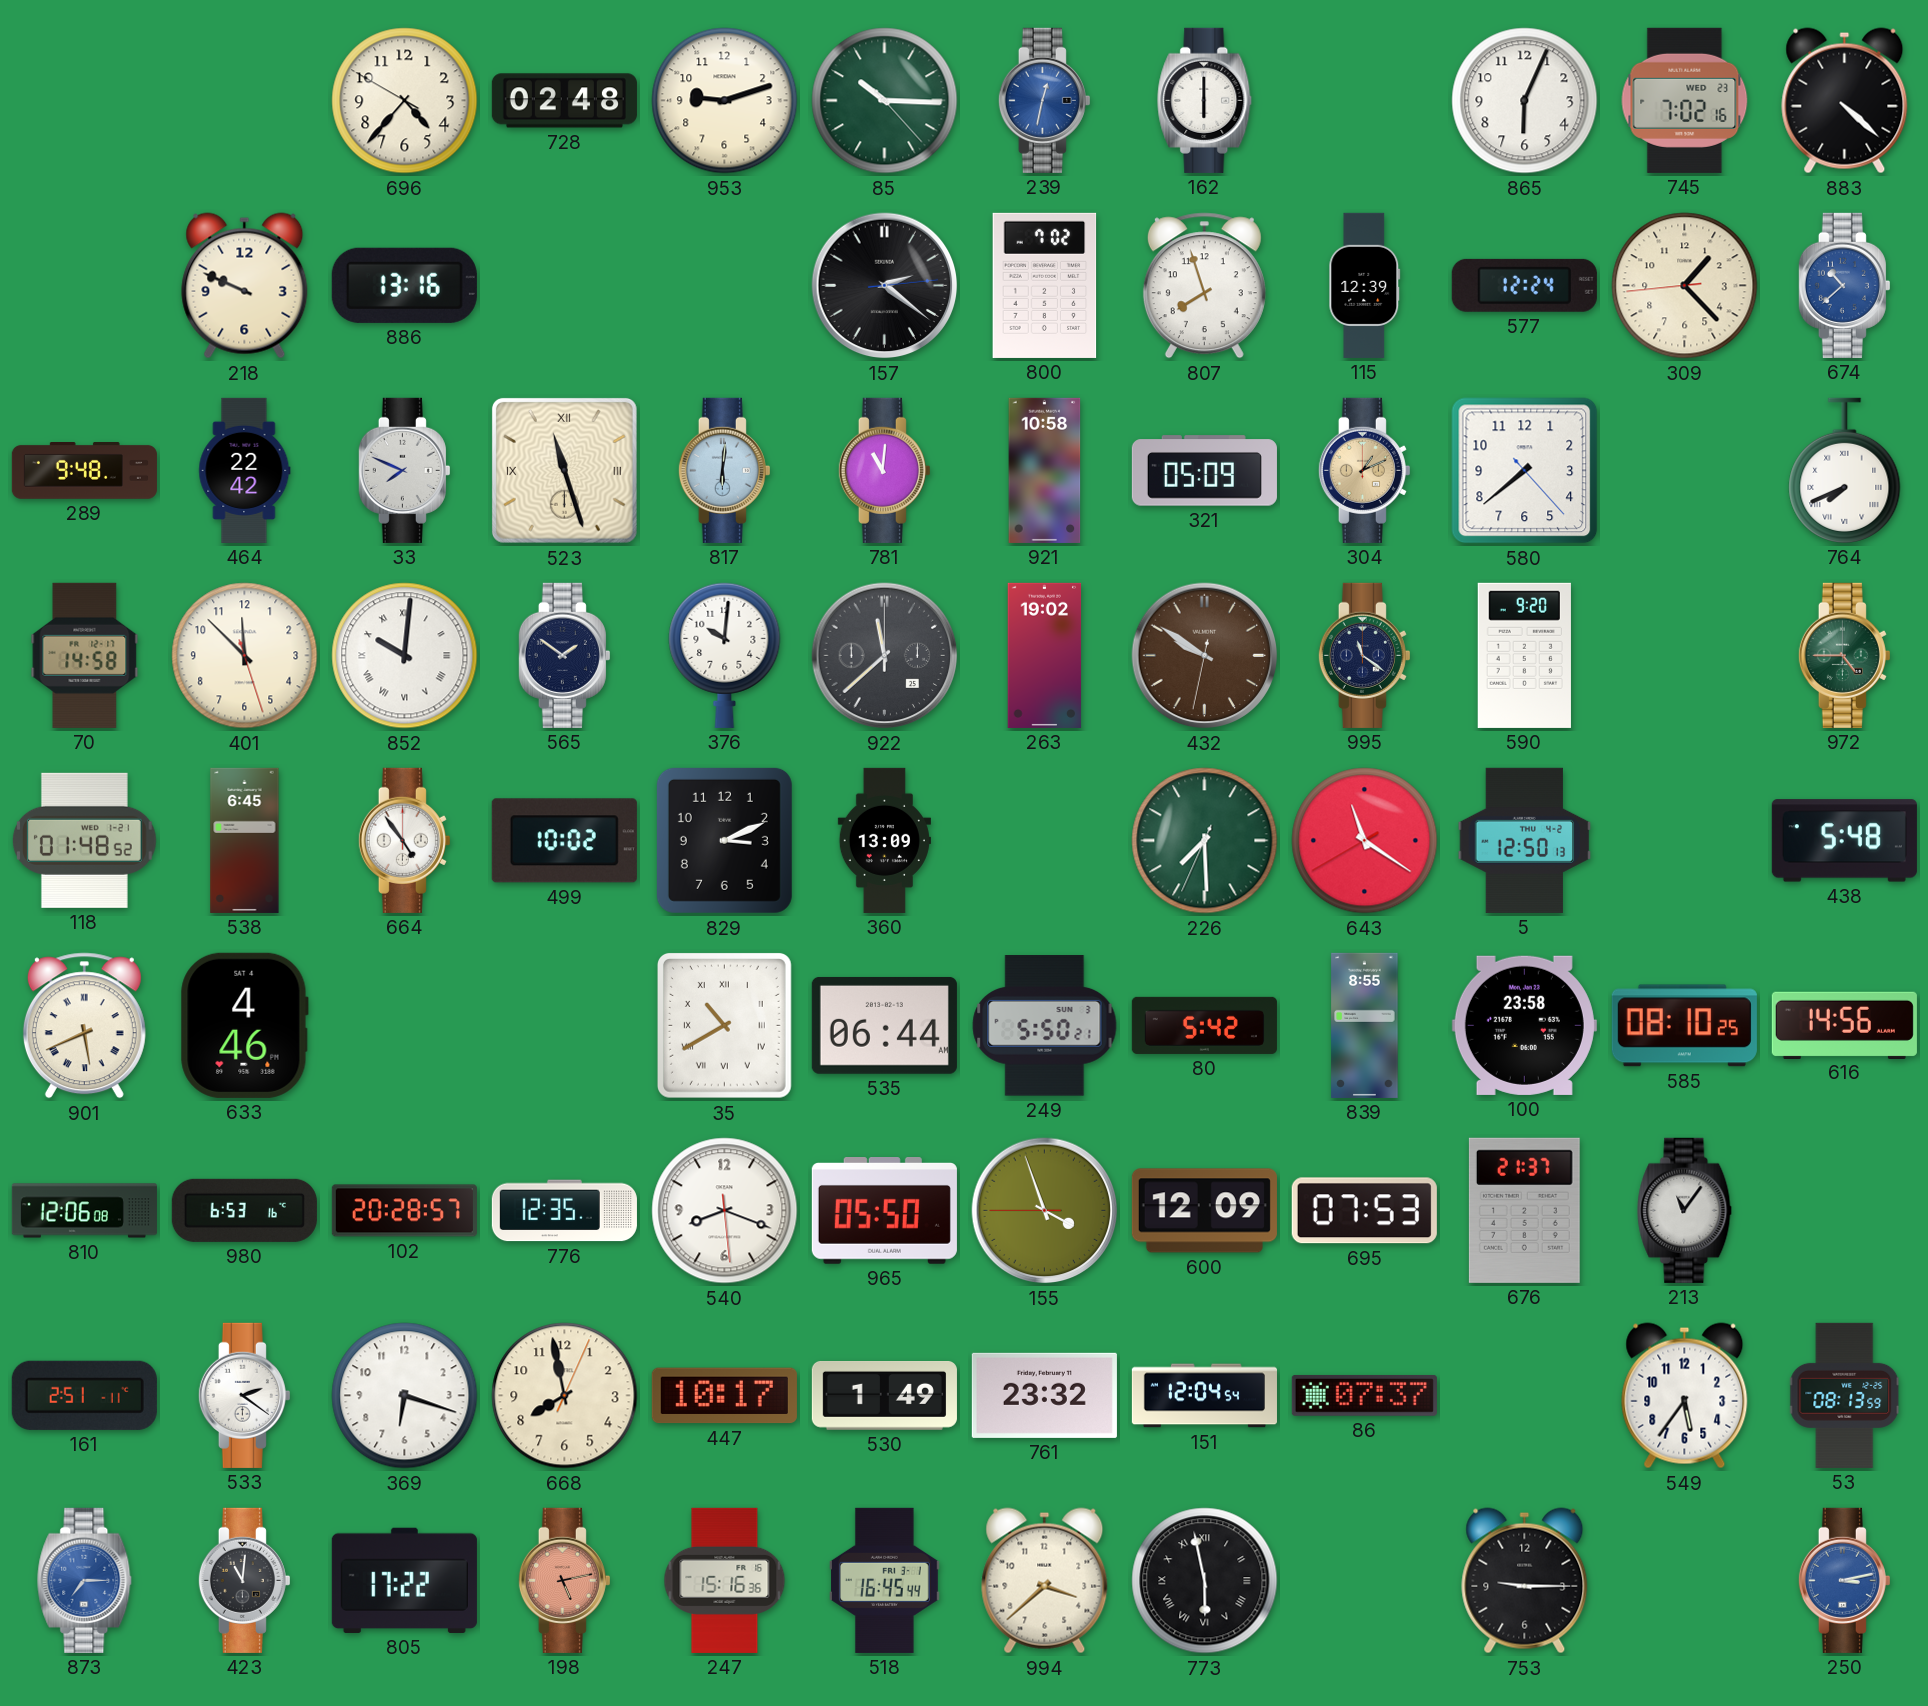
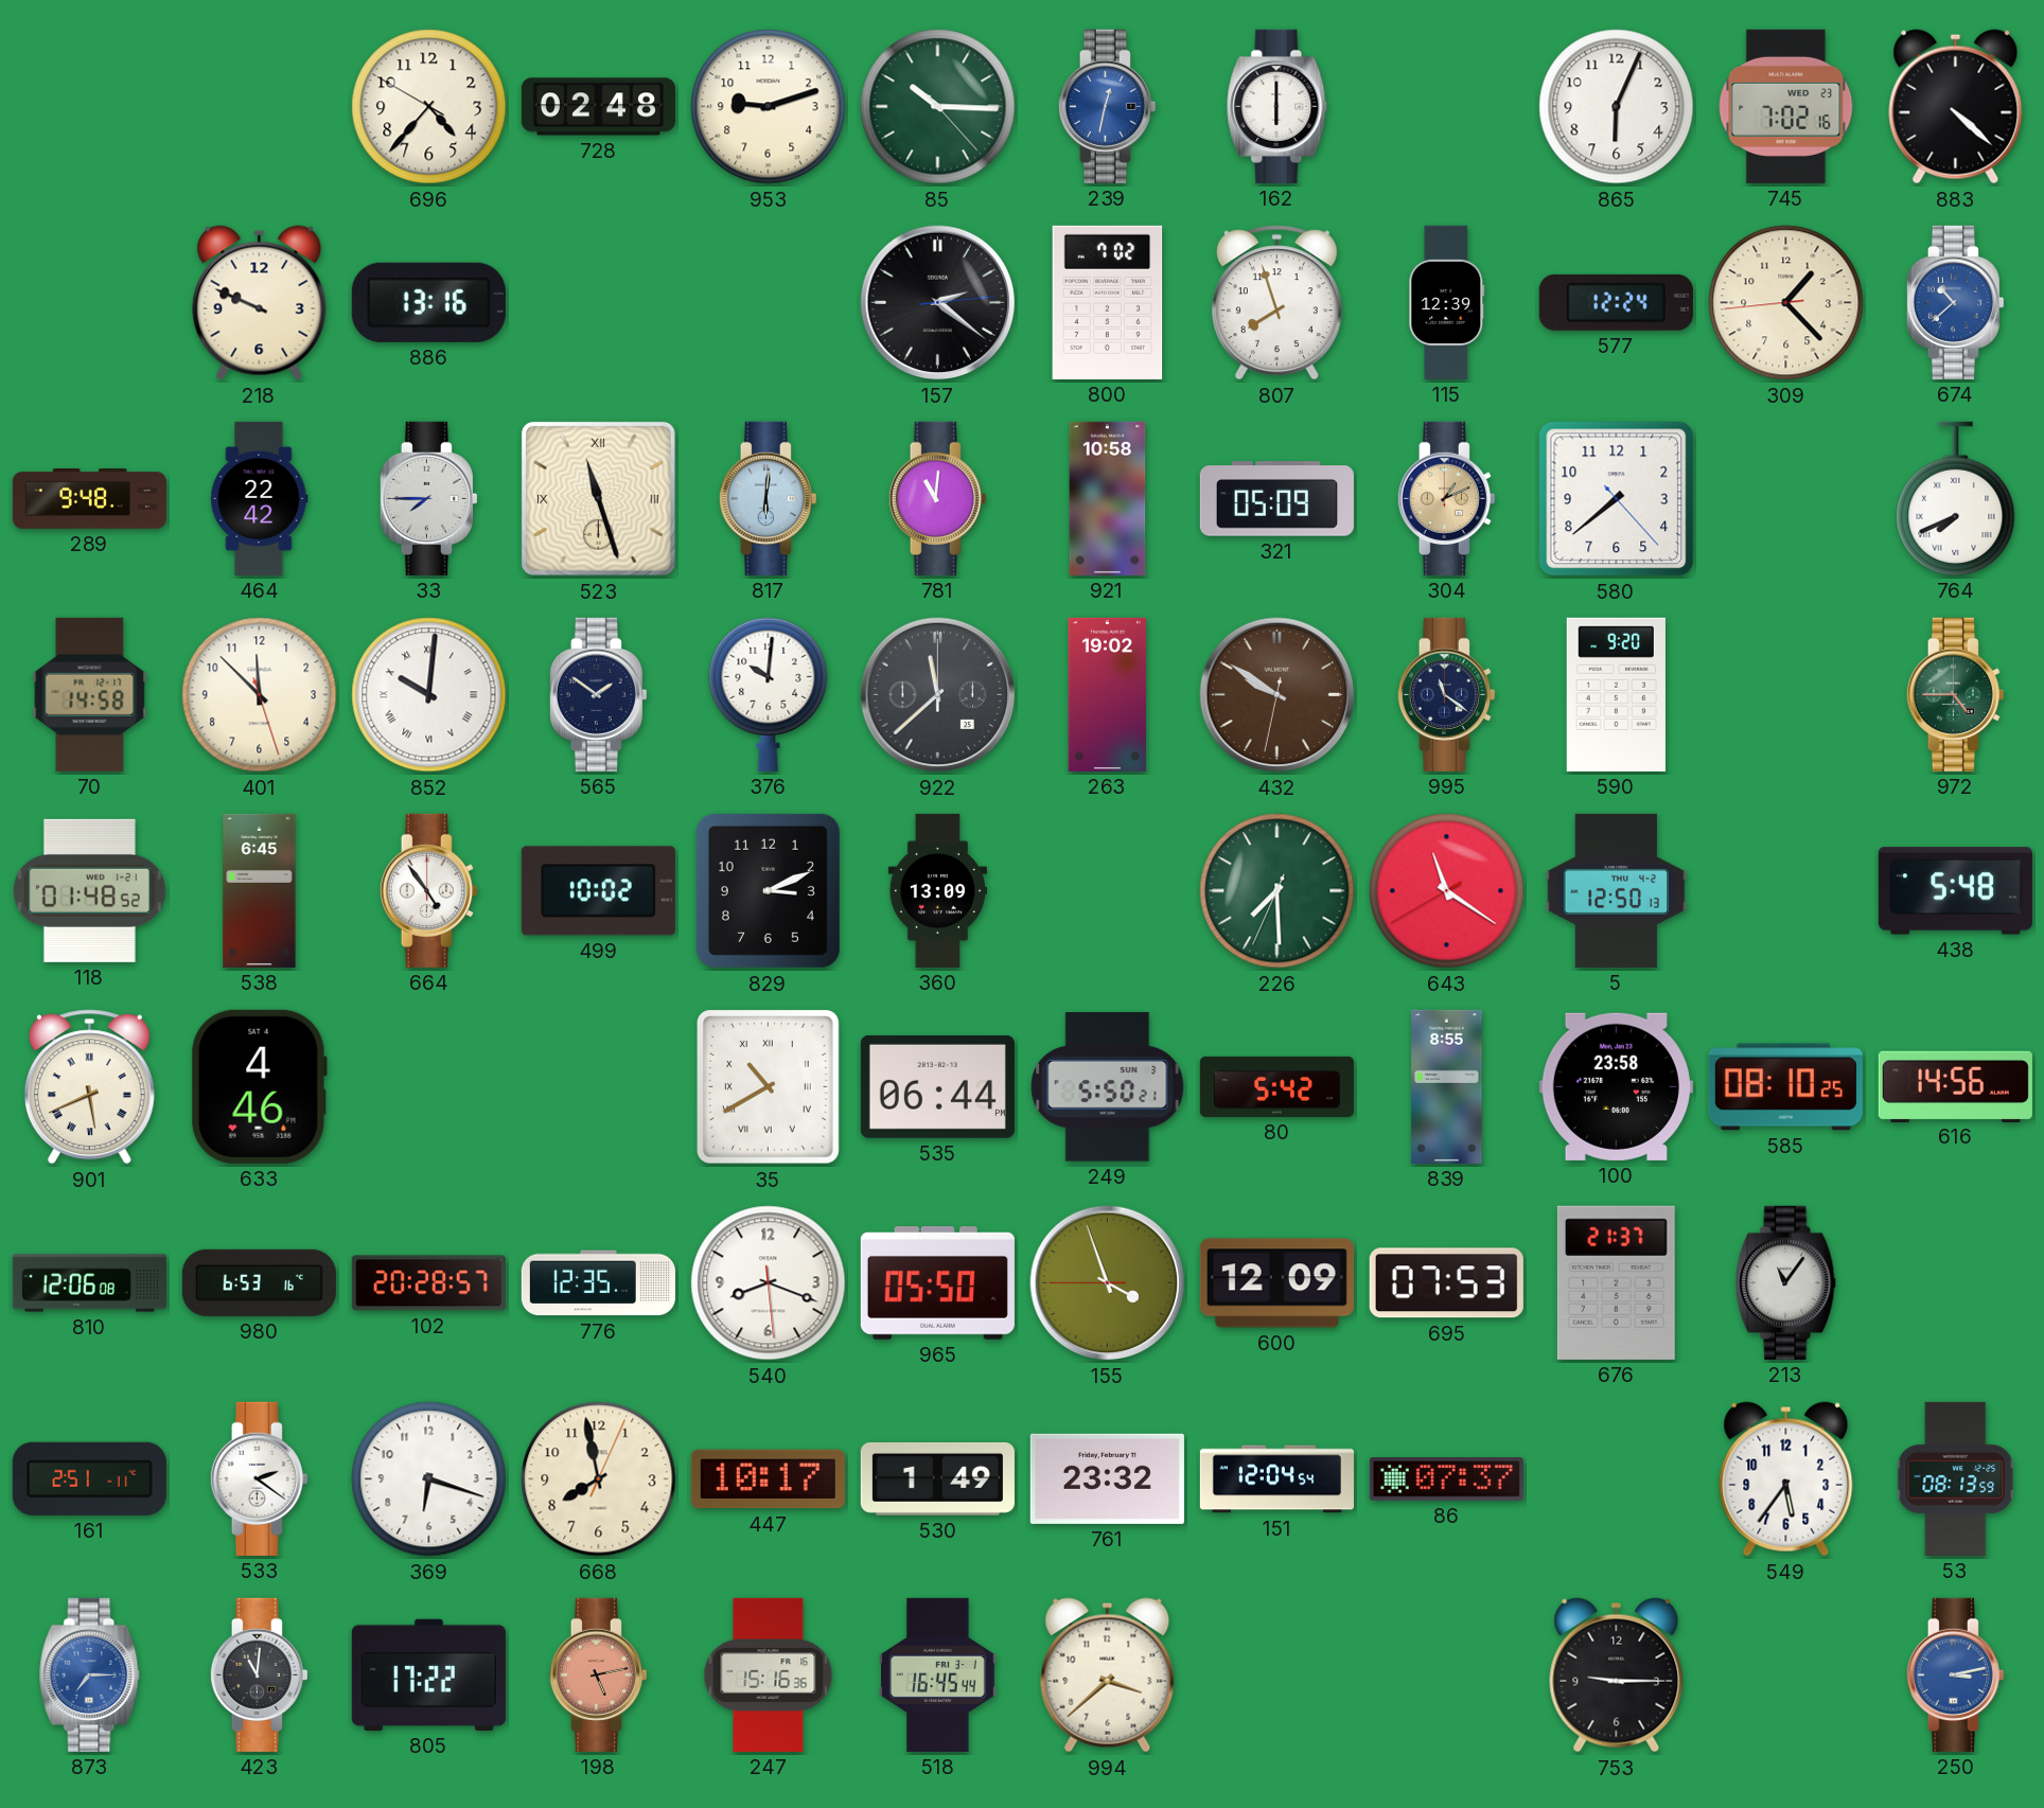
33: 7:49 -> 7:45
535: 06:44 AM -> 06:44 PM
773: 5:58 -> none
